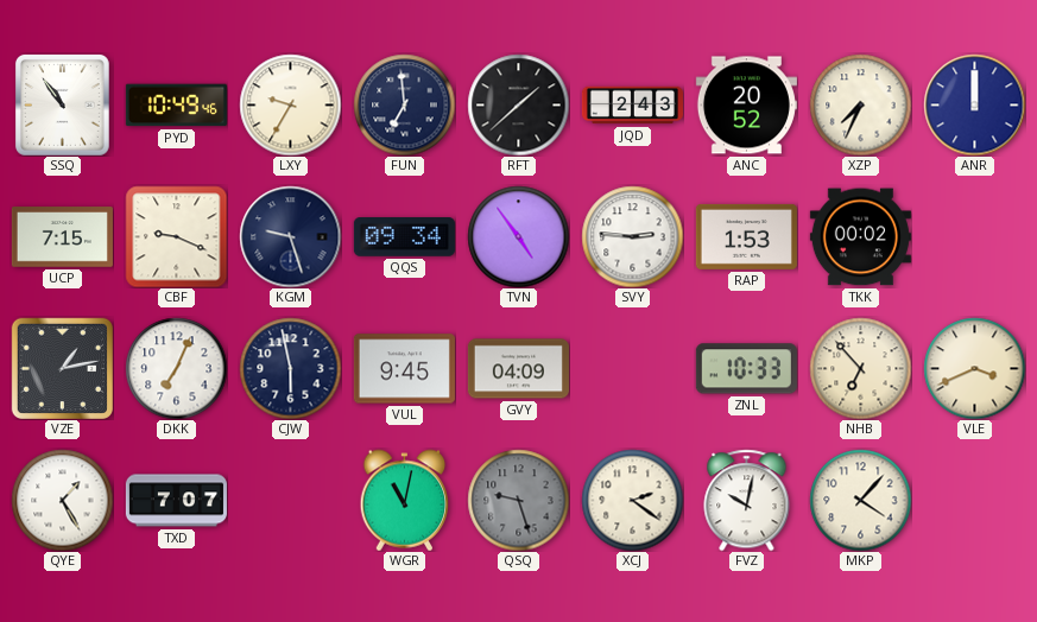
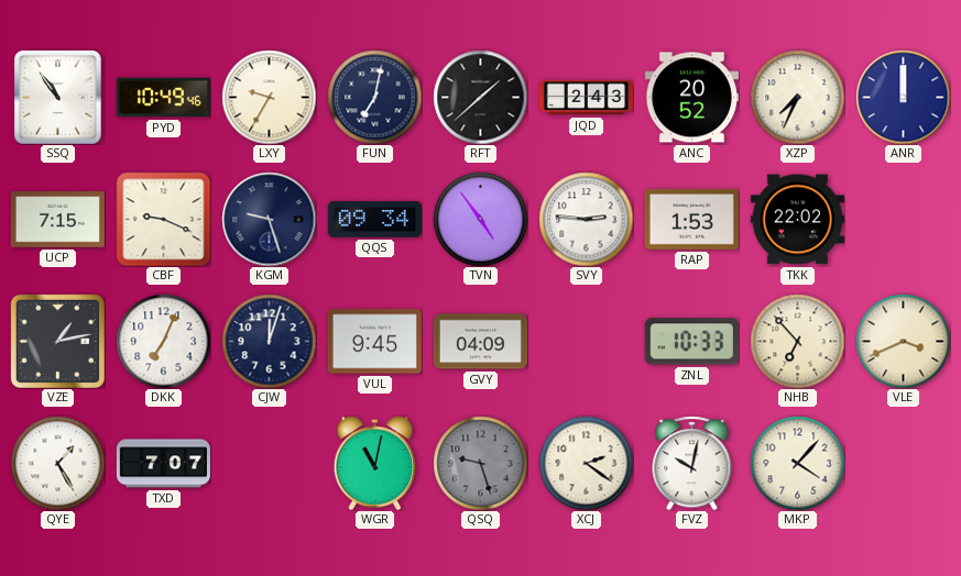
FUN: 6:59 -> 7:02
TKK: 00:02 -> 22:02
CJW: 5:58 -> 12:03
